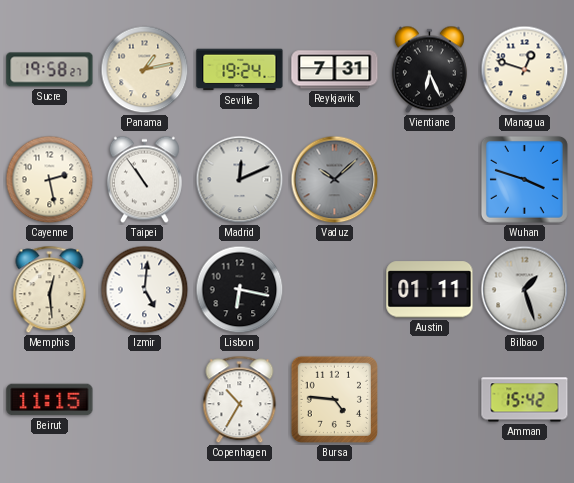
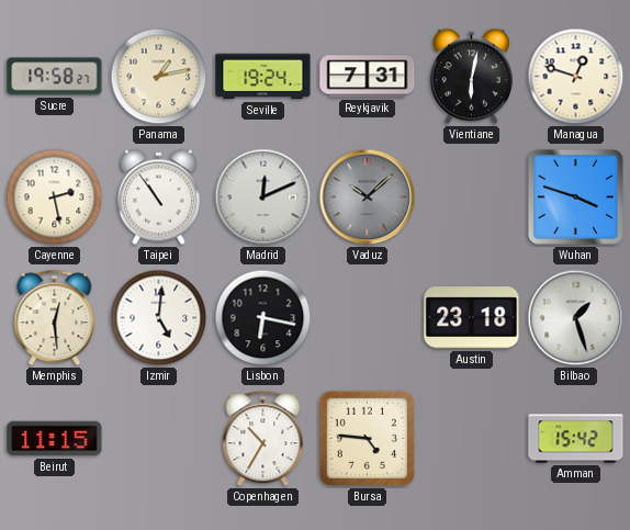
Vientiane: 6:26 -> 6:02
Austin: 01:11 -> 23:18
